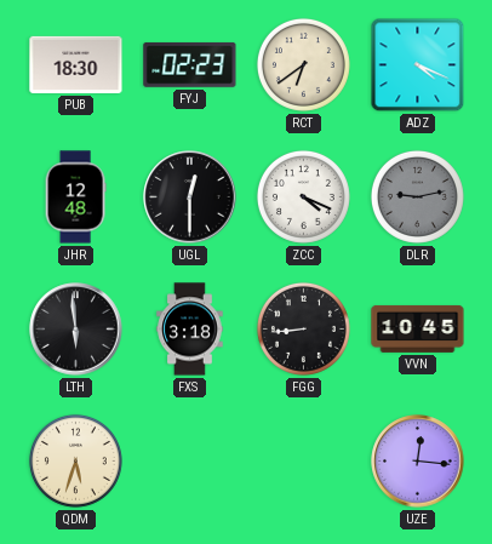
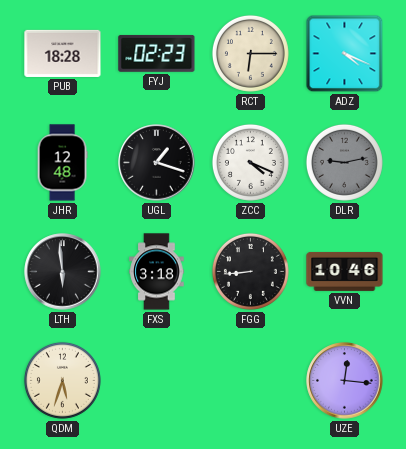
PUB: 18:30 -> 18:28
RCT: 6:39 -> 6:15
UGL: 12:30 -> 1:18
VVN: 10:45 -> 10:46
